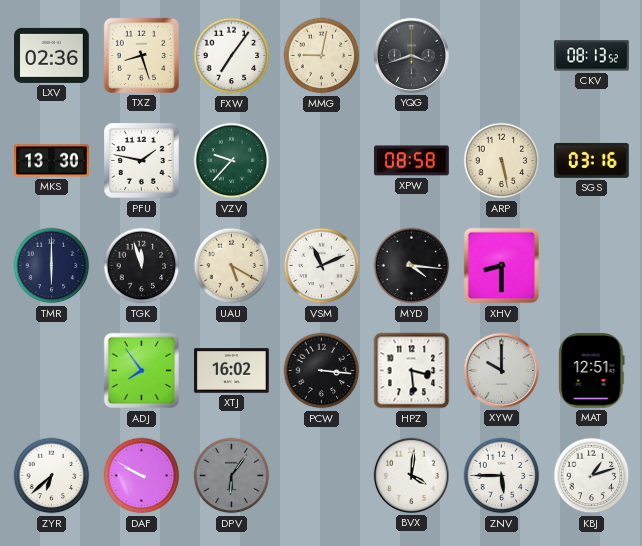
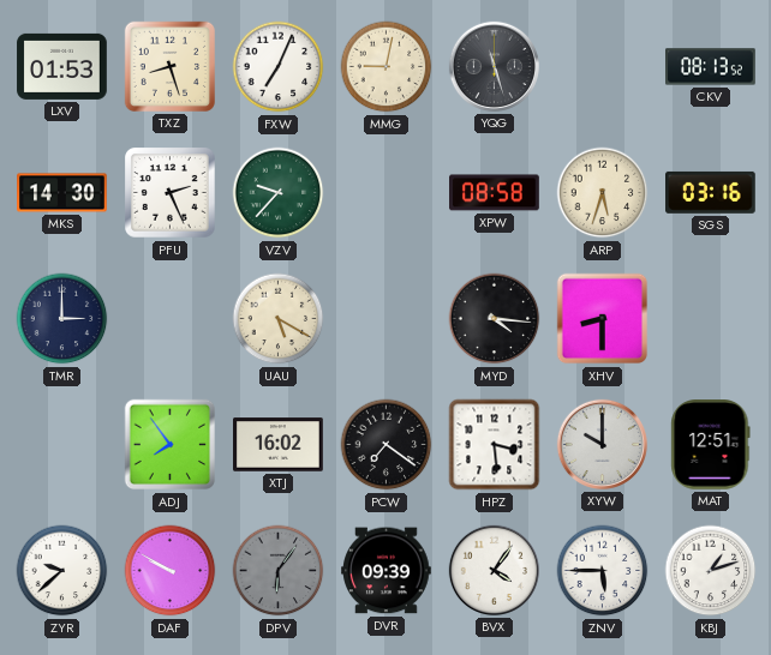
LXV: 02:36 -> 01:53
FXW: 7:06 -> 7:04
YQG: 3:42 -> 11:27
MKS: 13:30 -> 14:30
PFU: 1:47 -> 2:26
ARP: 5:28 -> 5:33
TMR: 6:00 -> 3:00
TGK: 11:57 -> none
VSM: 11:11 -> none
PCW: 3:16 -> 7:21
ZYR: 6:38 -> 9:38
DVR: none -> 09:39
BVX: 4:01 -> 4:06
